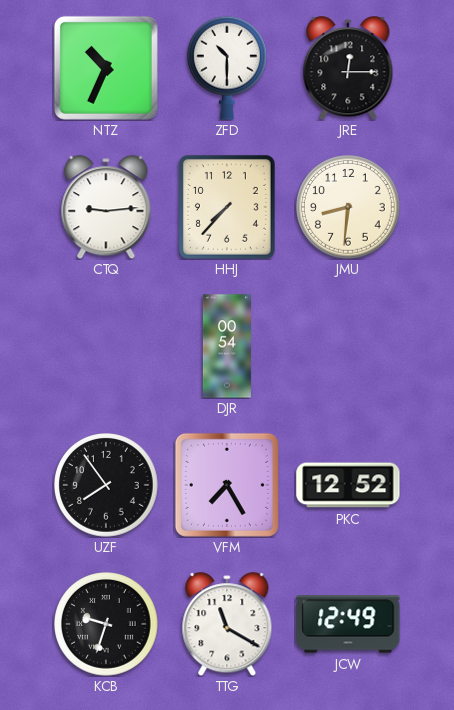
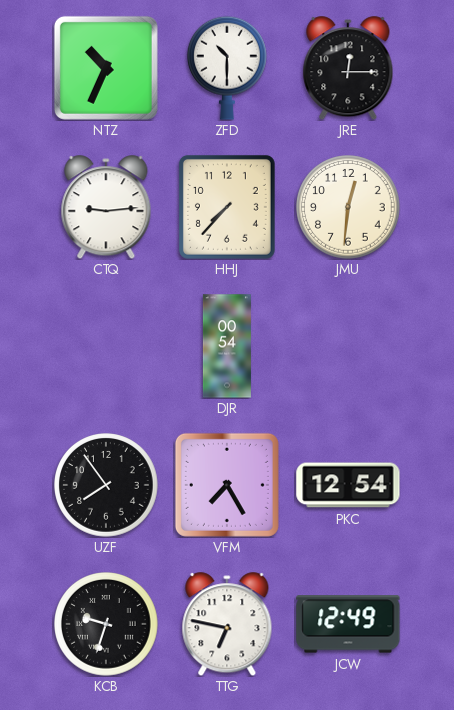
JMU: 8:31 -> 12:31
PKC: 12:52 -> 12:54
TTG: 11:20 -> 6:47
